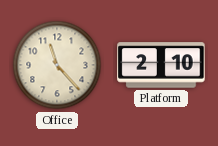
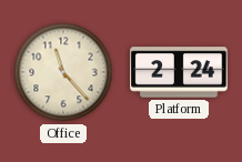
Platform: 2:10 -> 2:24
